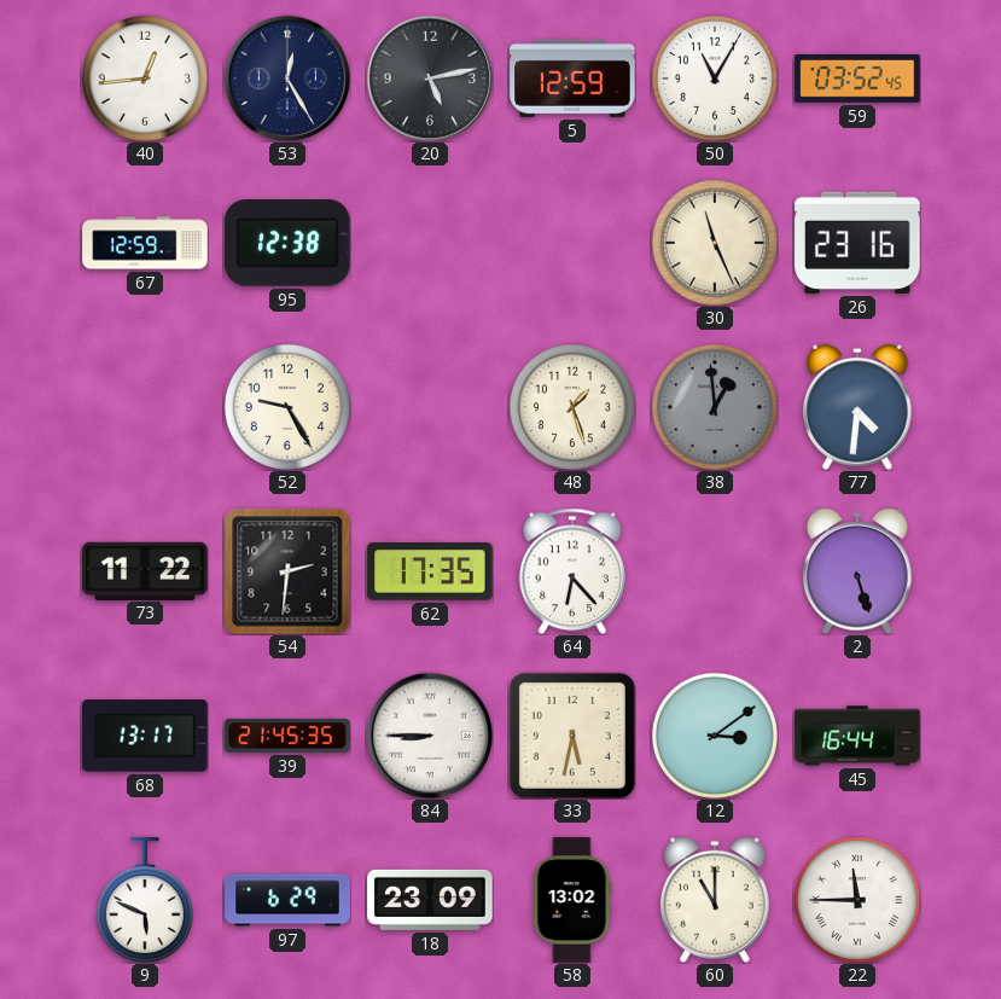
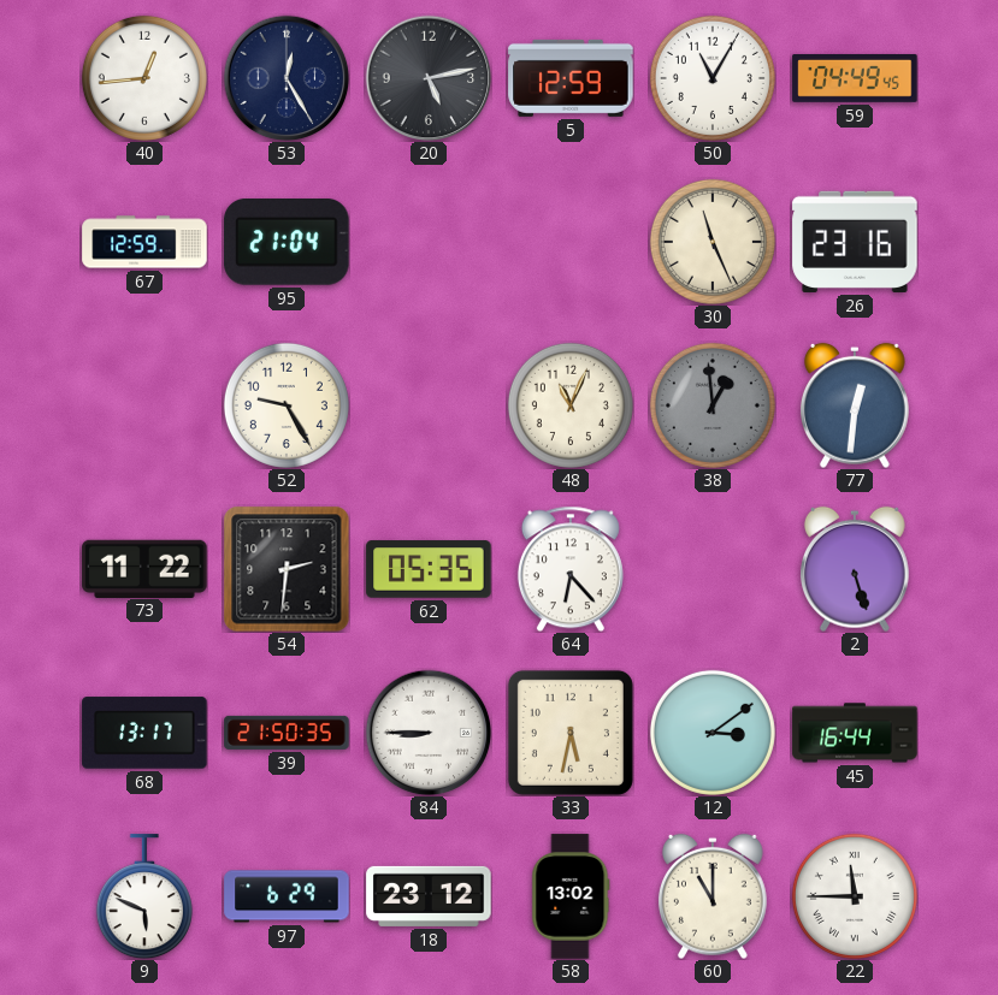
59: 03:52 -> 04:49
95: 12:38 -> 21:04
48: 1:27 -> 11:04
77: 4:31 -> 12:31
62: 17:35 -> 05:35
39: 21:45 -> 21:50
18: 23:09 -> 23:12
